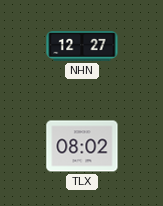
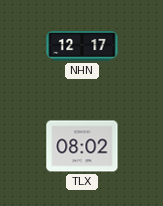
NHN: 12:27 -> 12:17
